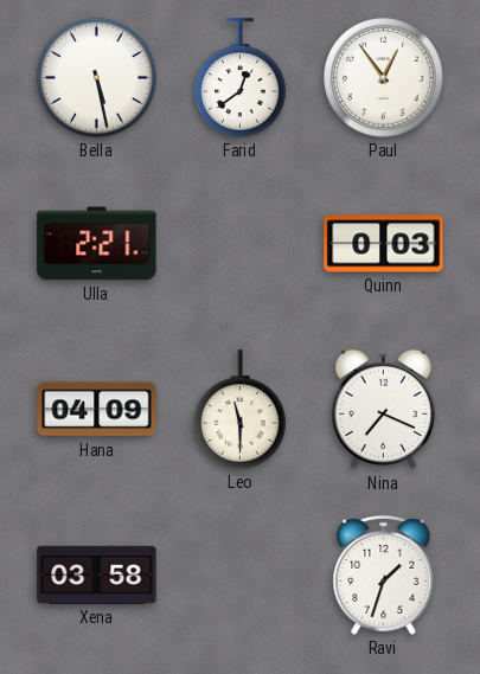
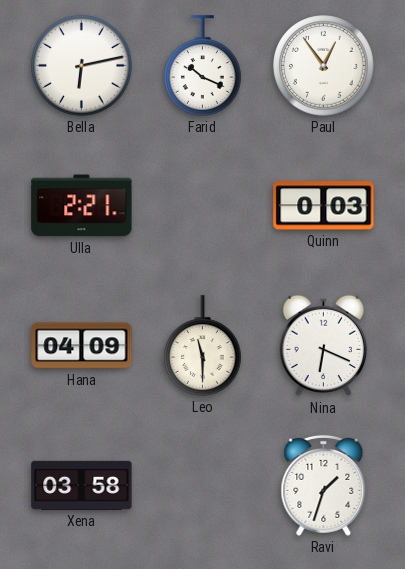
Bella: 5:28 -> 6:13
Farid: 12:39 -> 10:19
Nina: 7:19 -> 6:19
